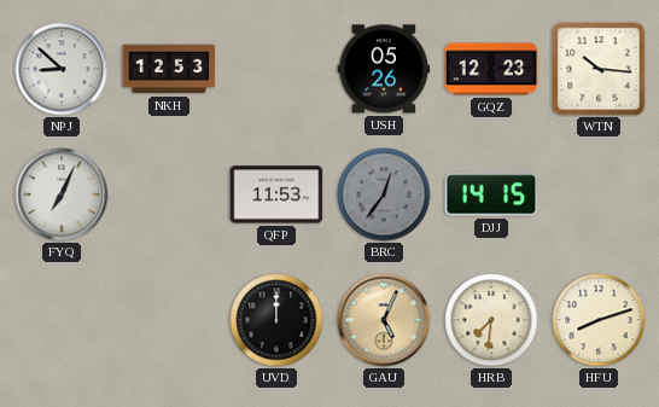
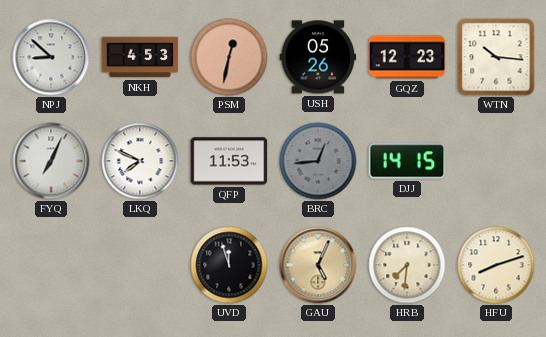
NKH: 12:53 -> 4:53
PSM: none -> 12:32
LKQ: none -> 7:49
BRC: 12:36 -> 12:44
UVD: 12:00 -> 11:57
